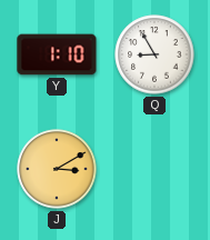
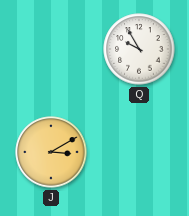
Y: 1:10 -> none
Q: 8:55 -> 9:55
